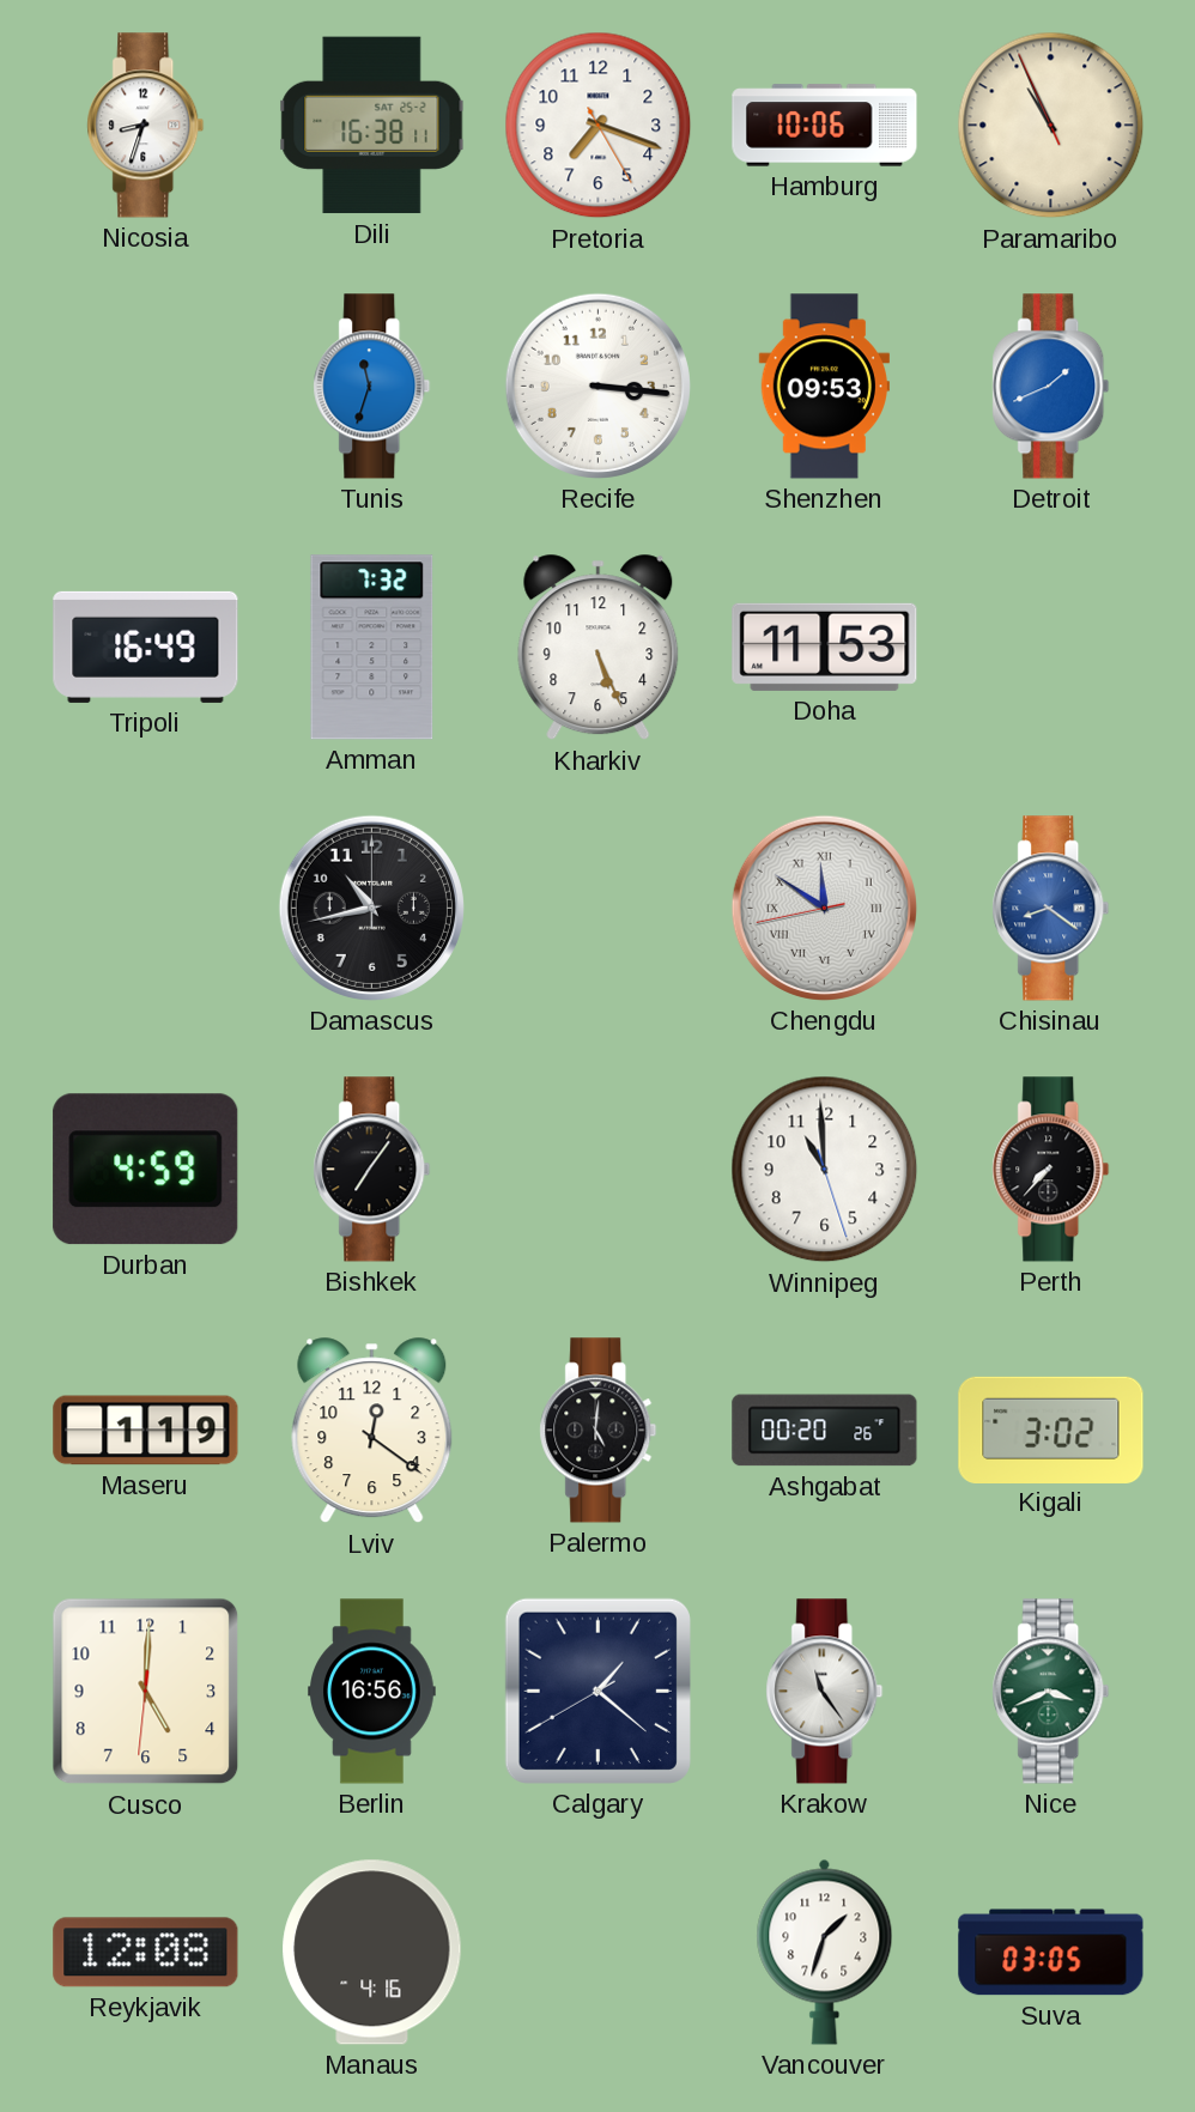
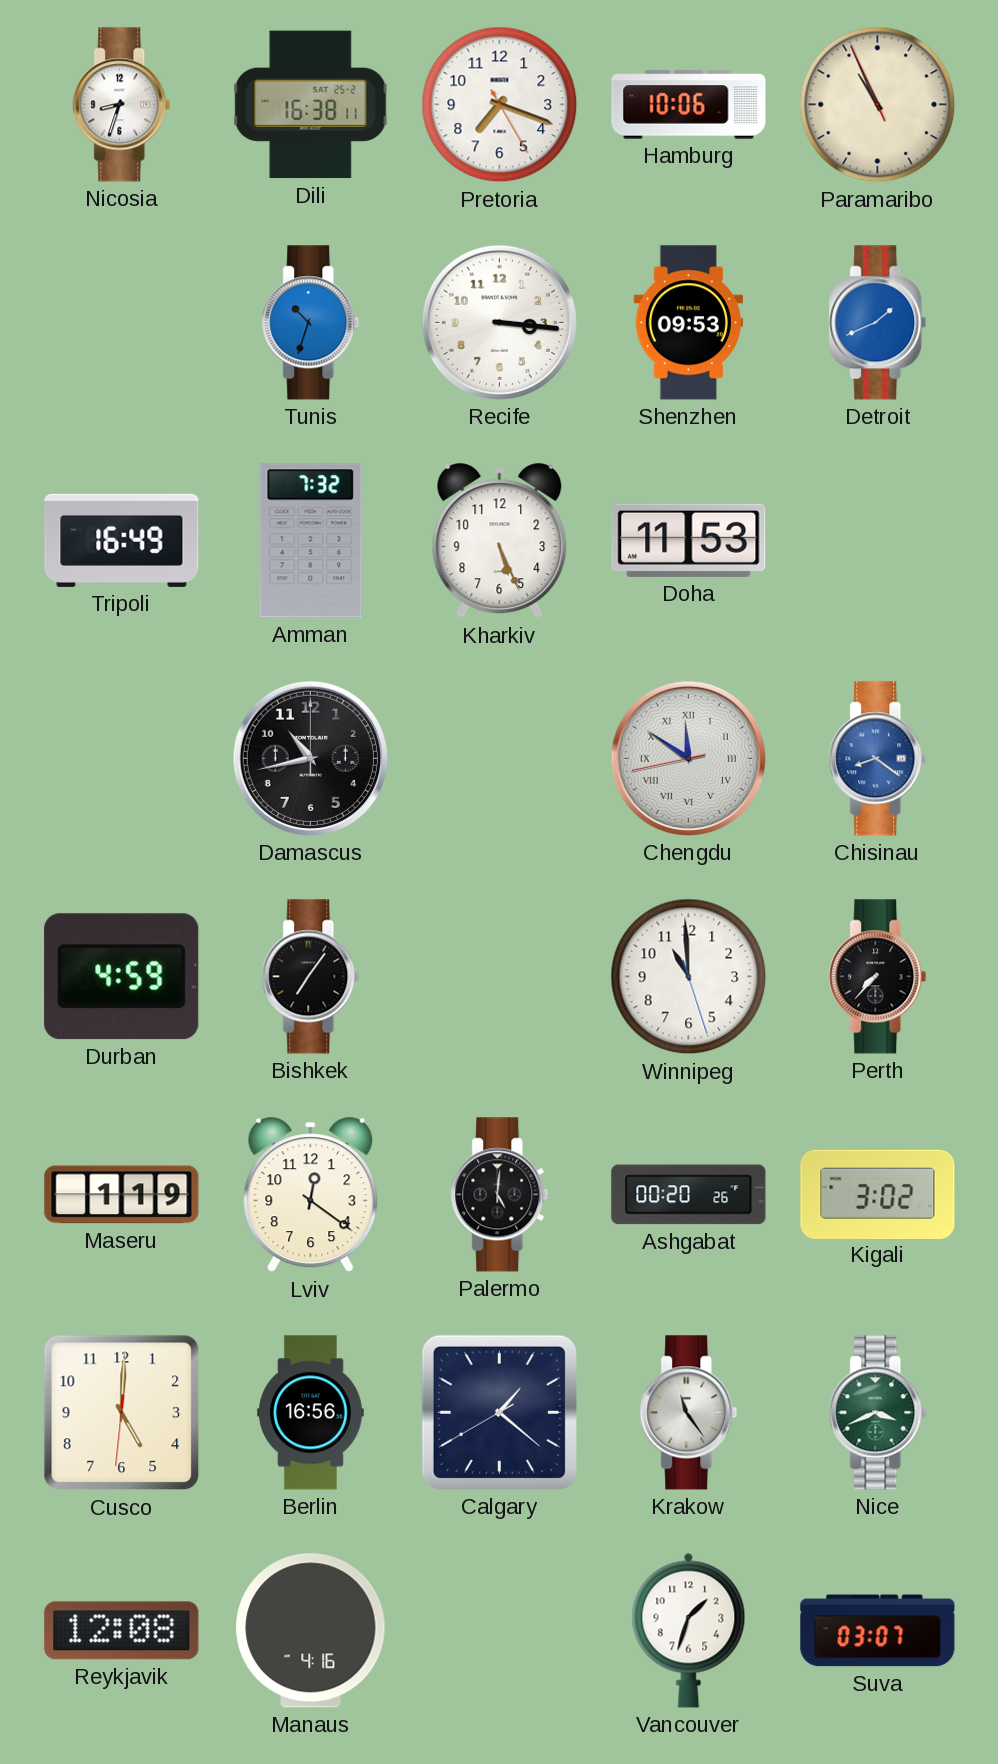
Tunis: 11:33 -> 10:33
Suva: 03:05 -> 03:07
